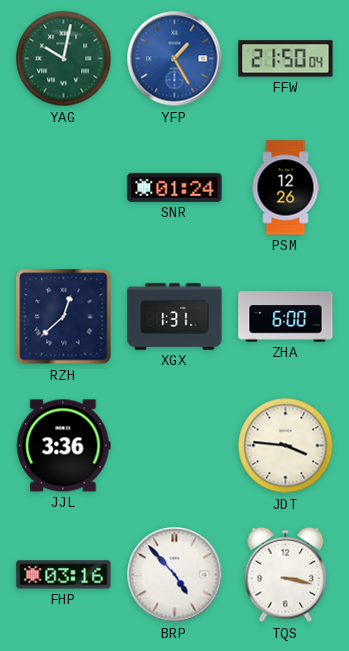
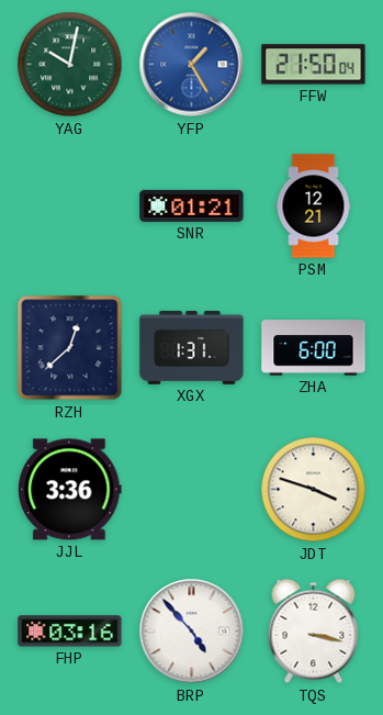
SNR: 01:24 -> 01:21
PSM: 12:26 -> 12:21
JDT: 3:46 -> 3:48
